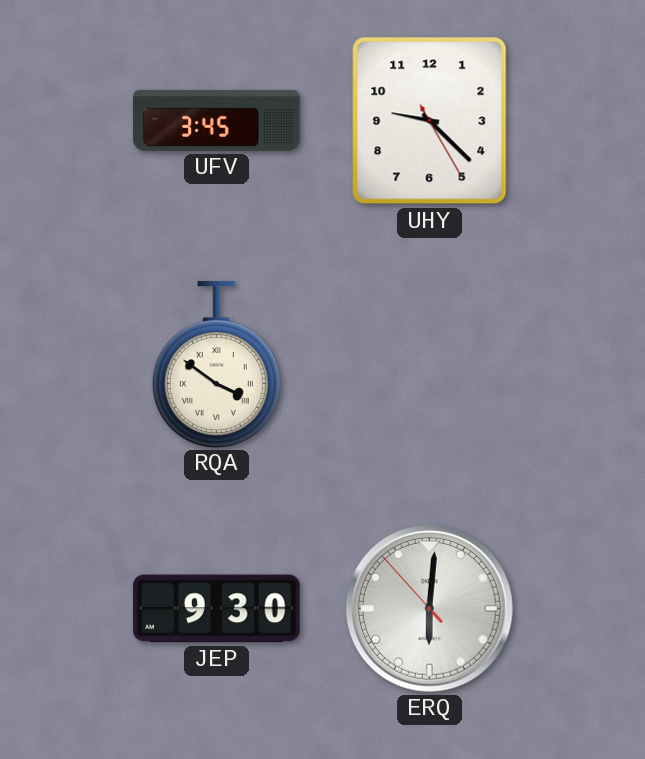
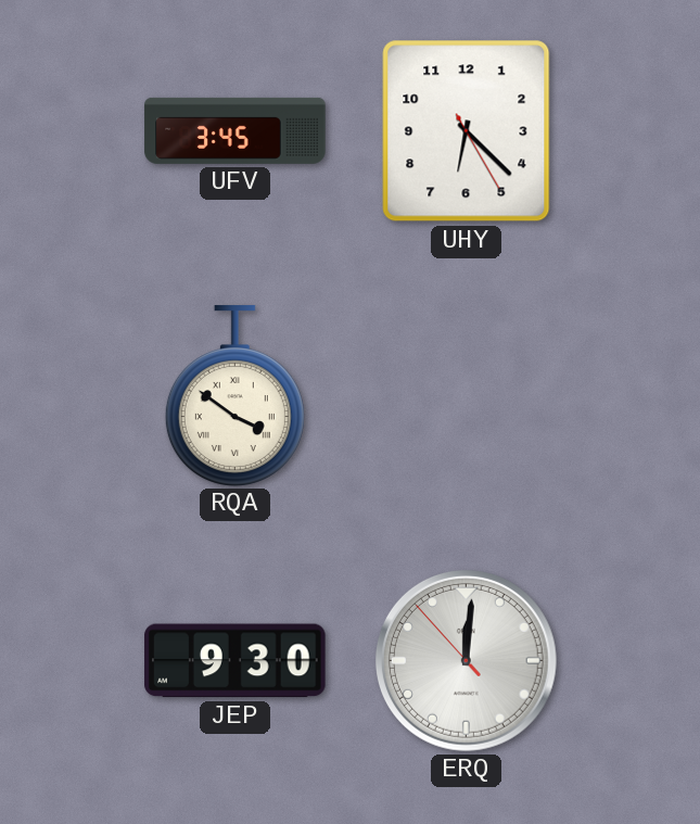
UHY: 9:22 -> 6:22
ERQ: 6:00 -> 12:00
